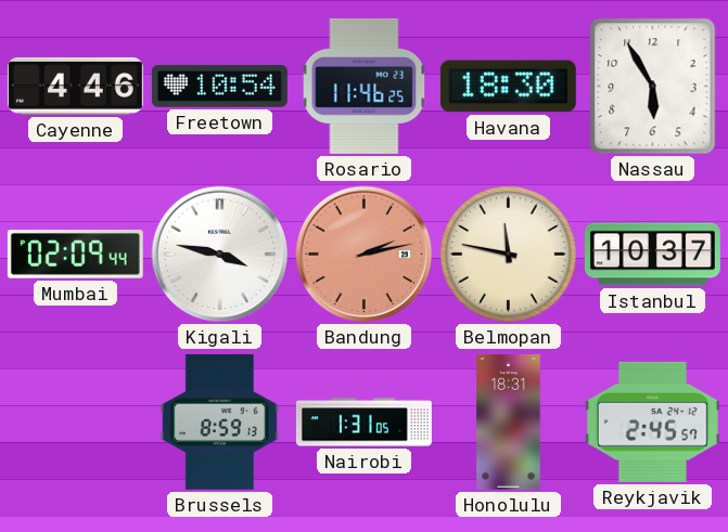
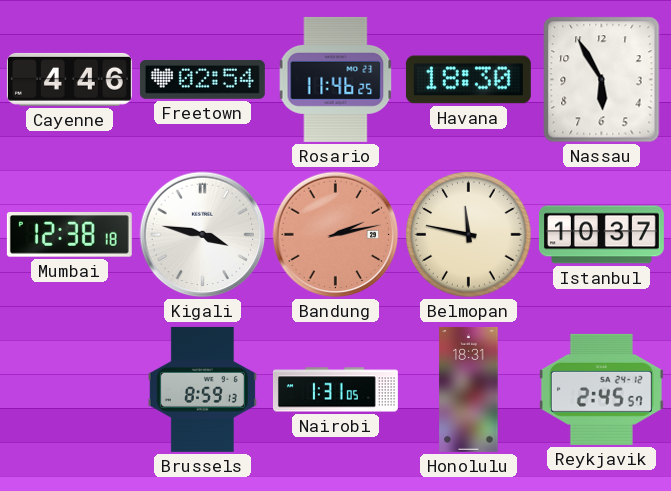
Freetown: 10:54 -> 02:54
Mumbai: 02:09 -> 12:38
